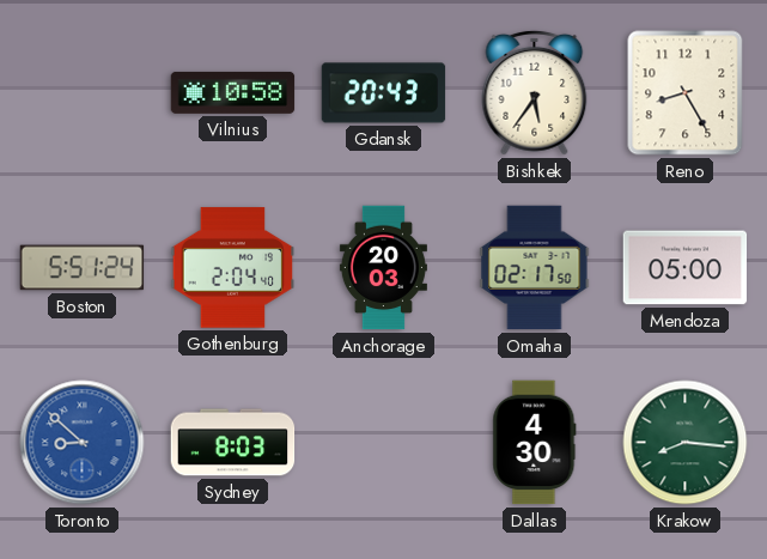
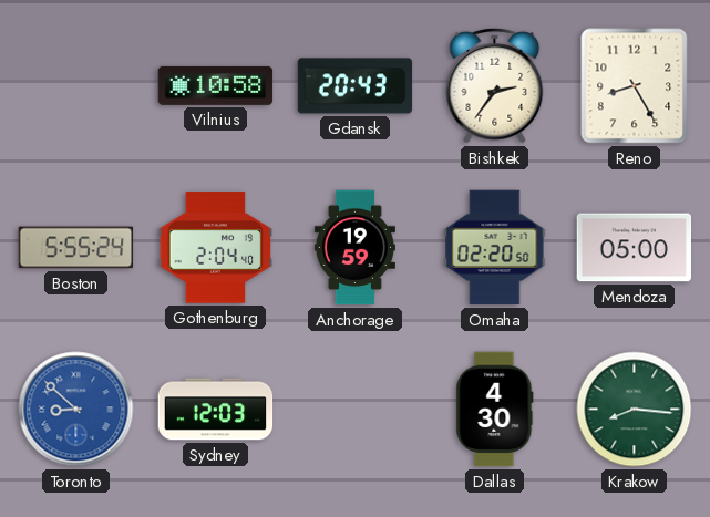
Bishkek: 5:36 -> 2:36
Boston: 5:51 -> 5:55
Anchorage: 20:03 -> 19:59
Omaha: 02:17 -> 02:20
Sydney: 8:03 -> 12:03
